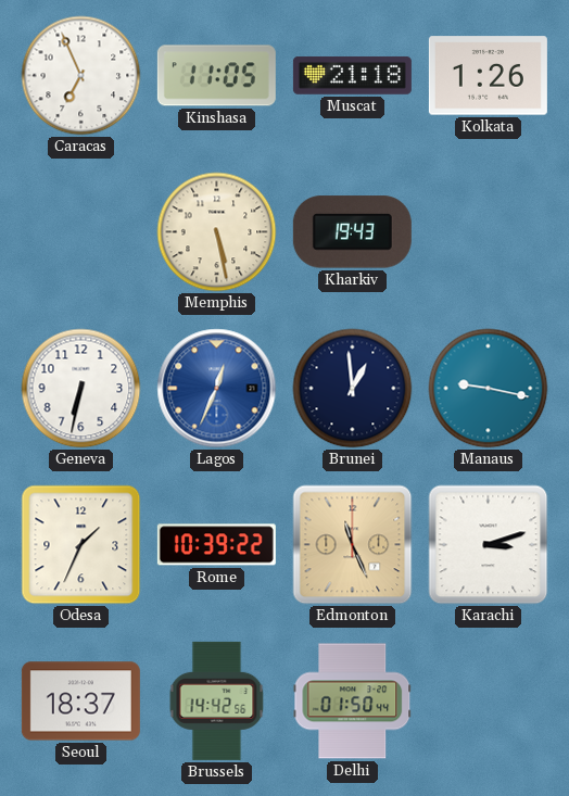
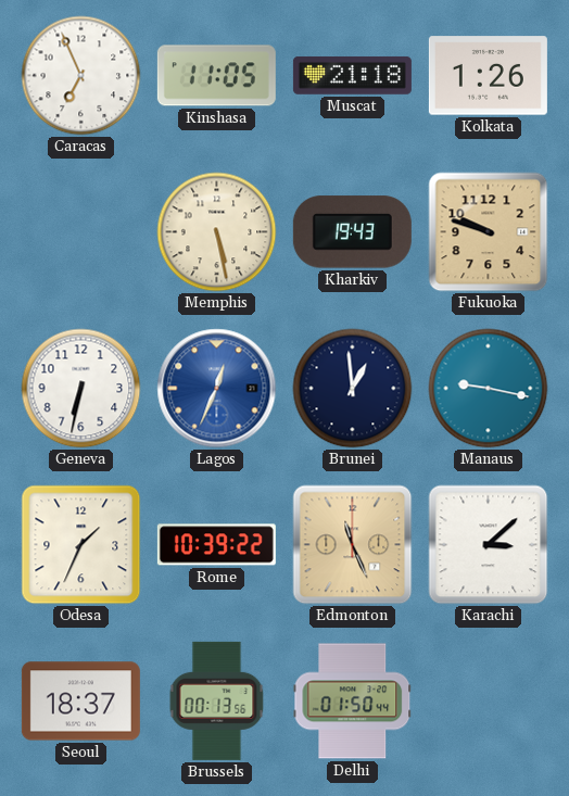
Fukuoka: none -> 9:48
Karachi: 3:12 -> 3:08
Brussels: 14:42 -> 00:13
